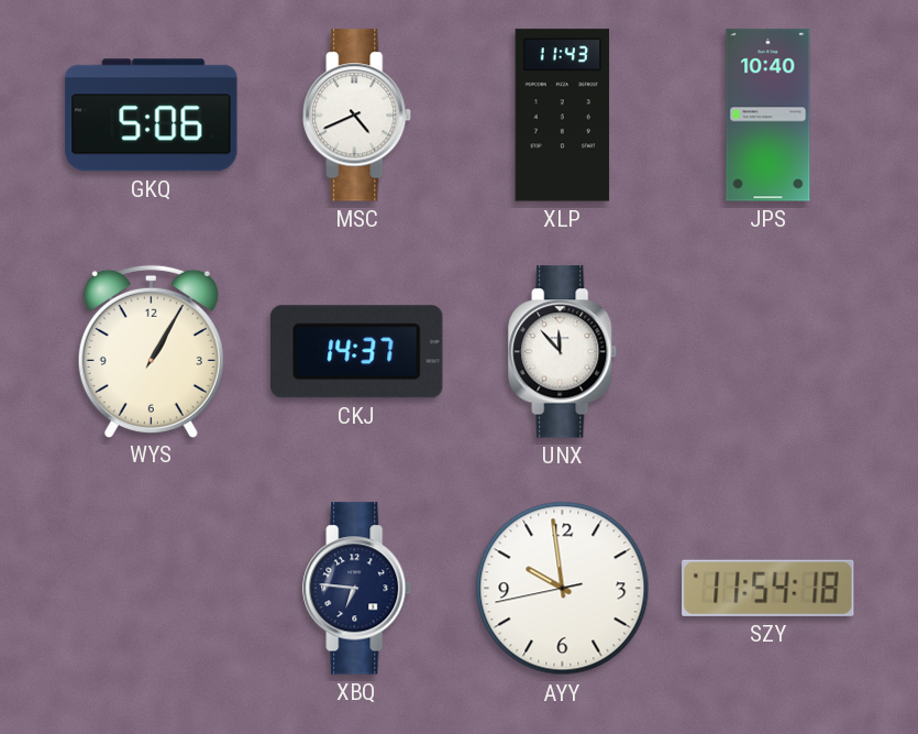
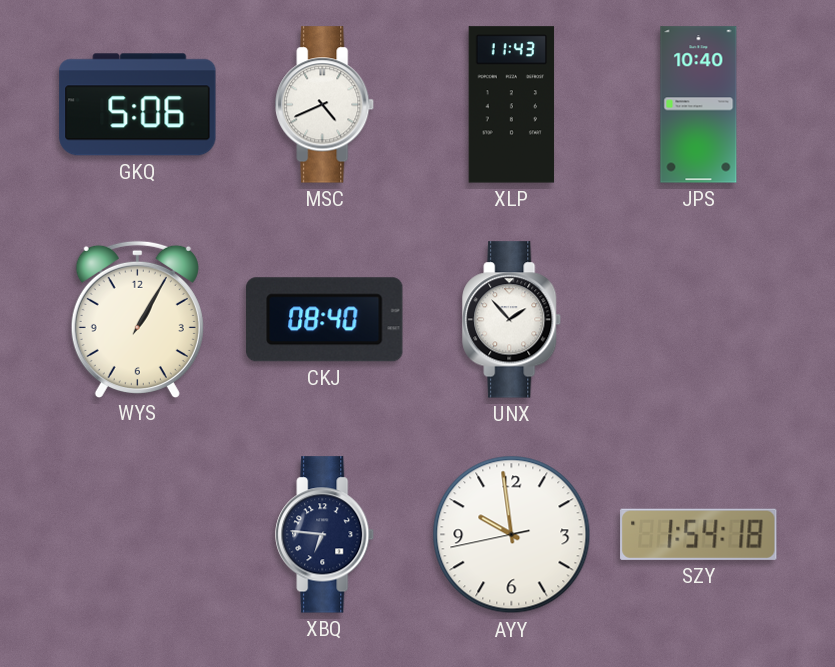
CKJ: 14:37 -> 08:40
UNX: 11:53 -> 1:53
SZY: 11:54 -> 1:54
